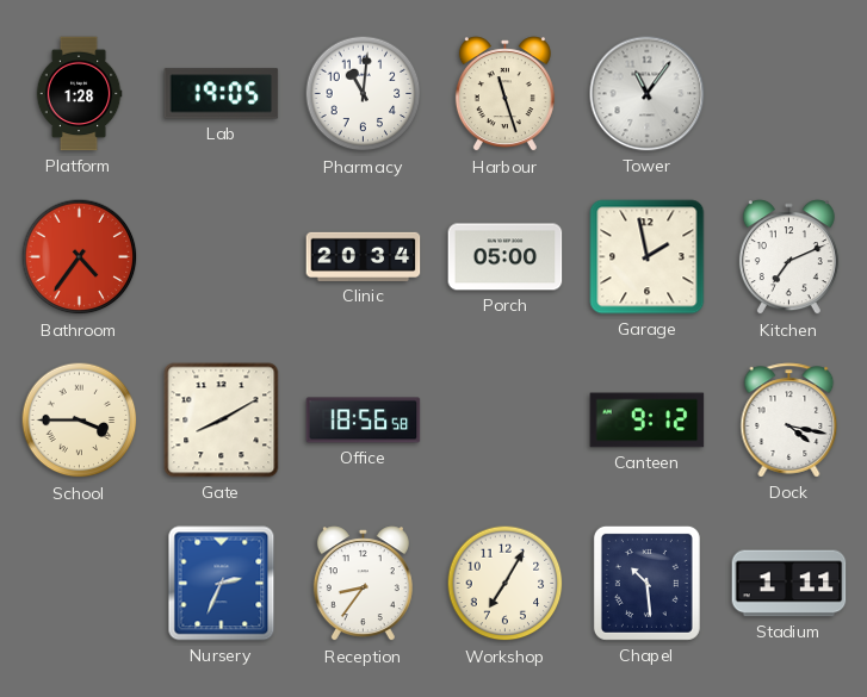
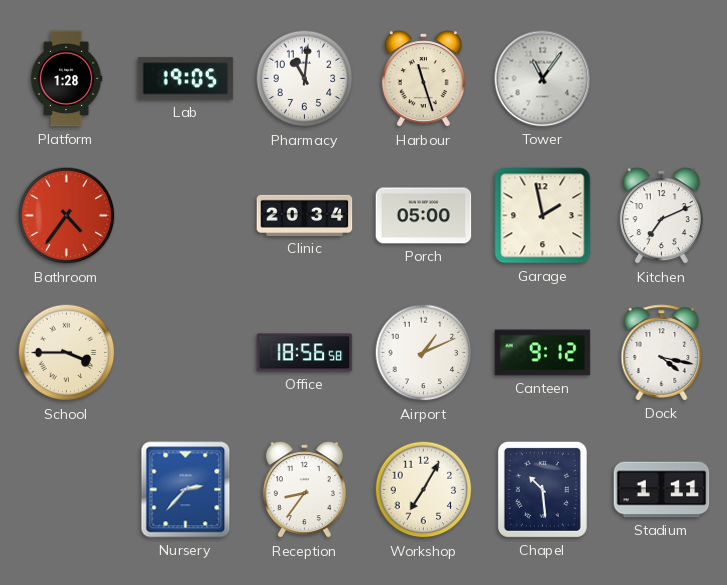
Gate: 8:10 -> none
Airport: none -> 1:11
Nursery: 2:34 -> 2:37
